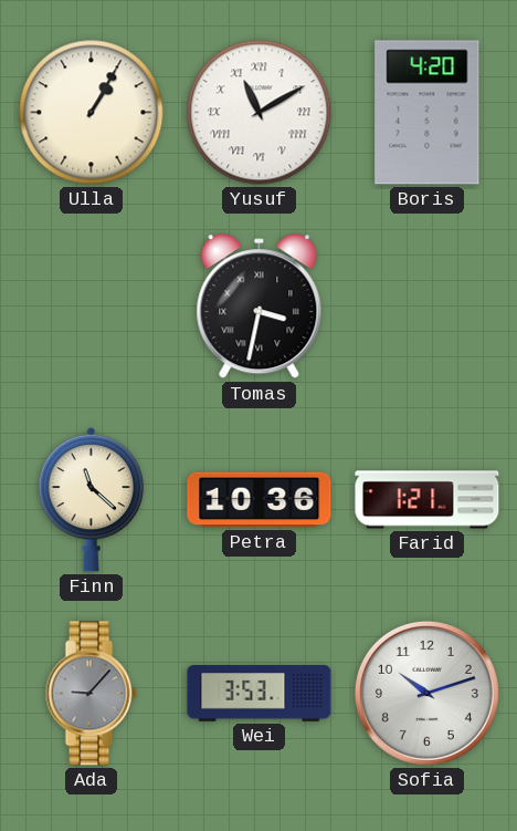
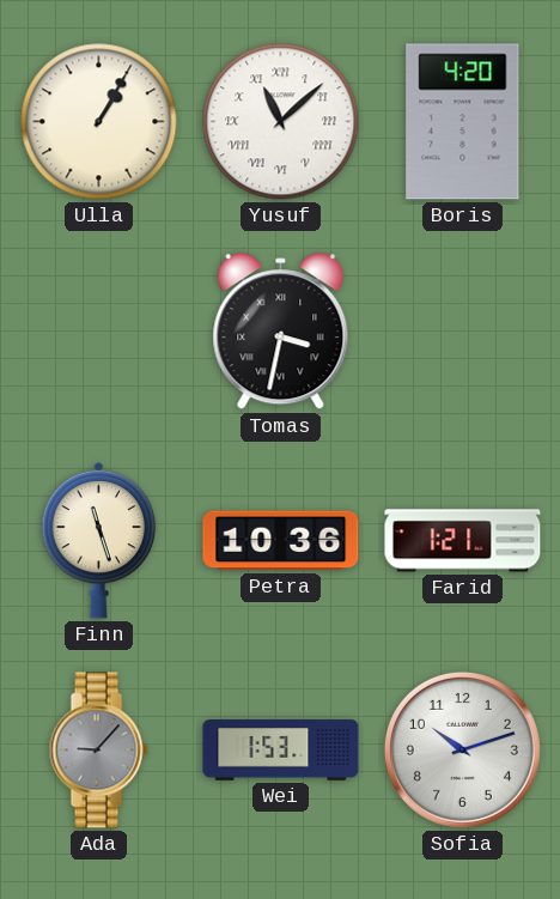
Yusuf: 11:10 -> 11:08
Finn: 11:22 -> 11:27
Wei: 3:53 -> 1:53
